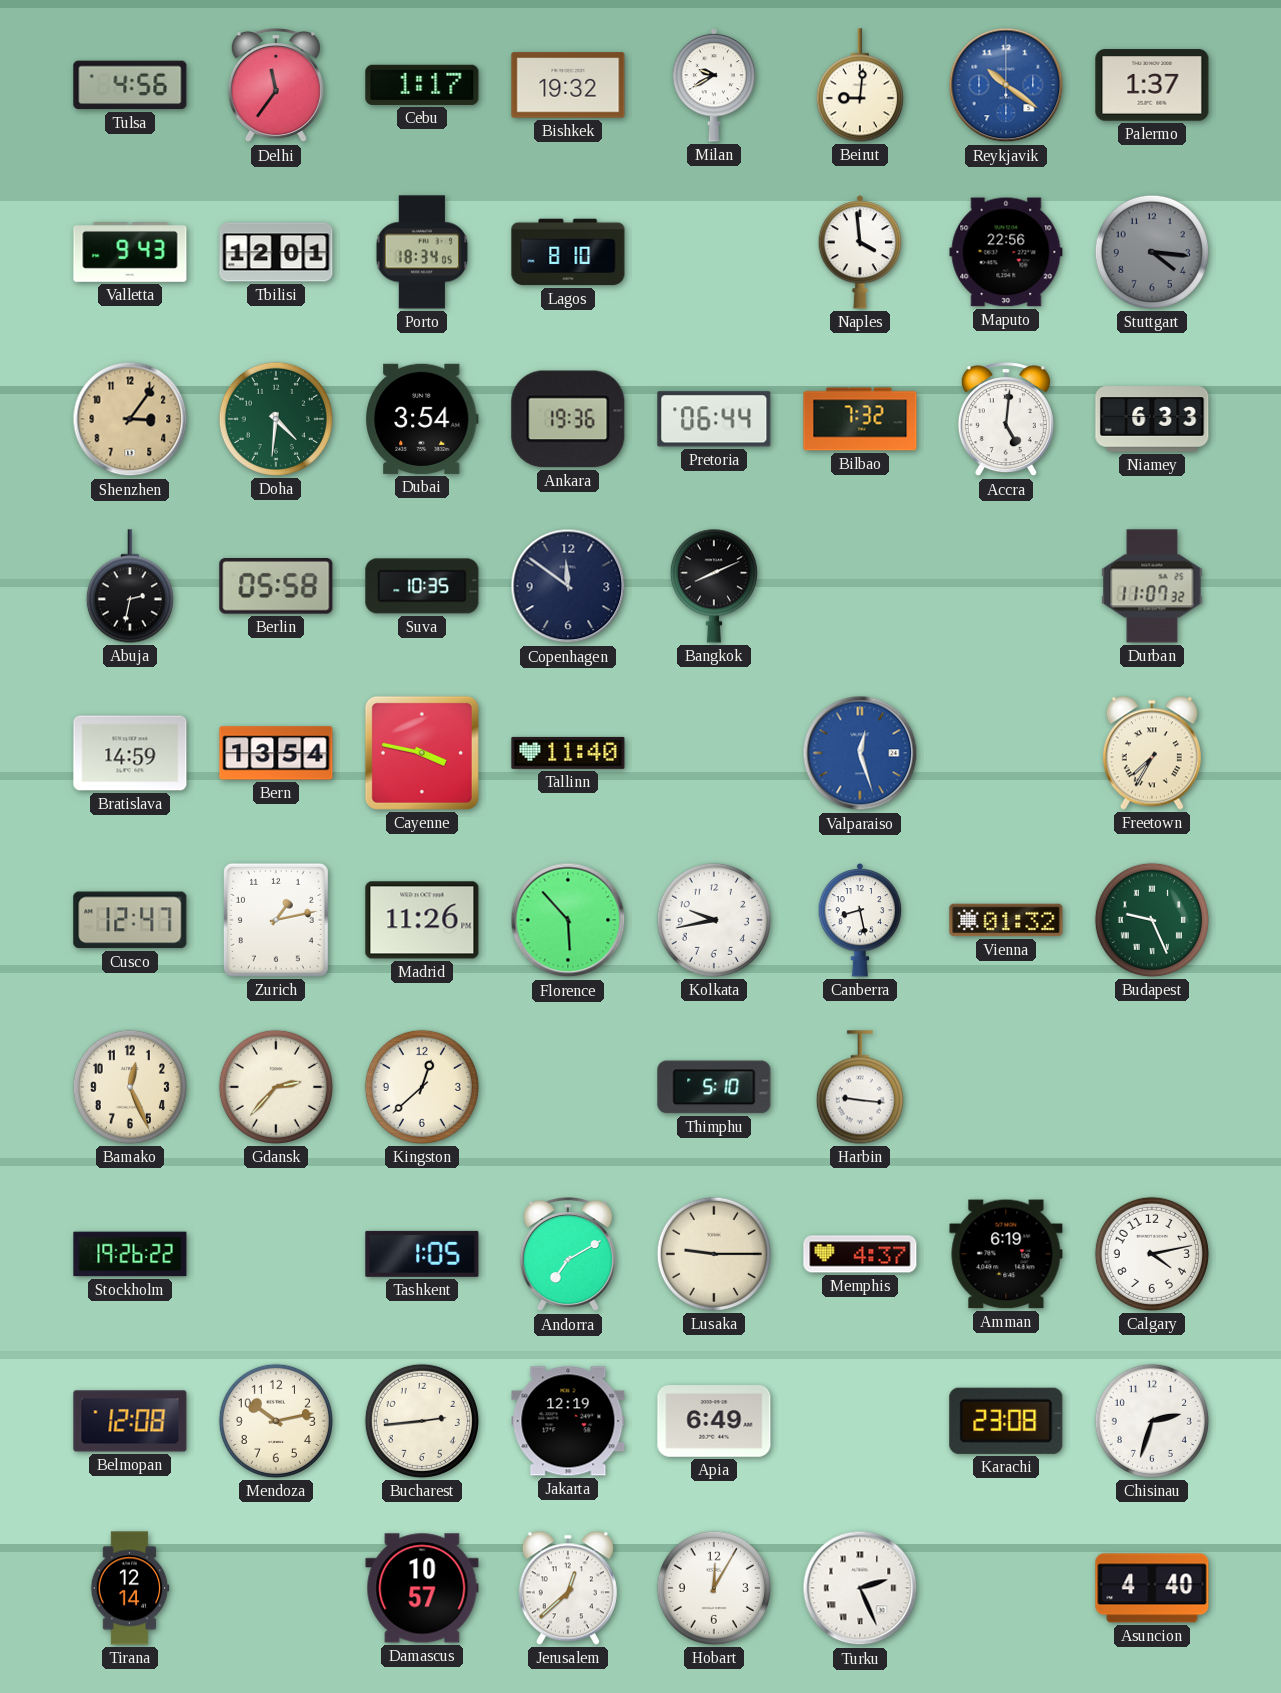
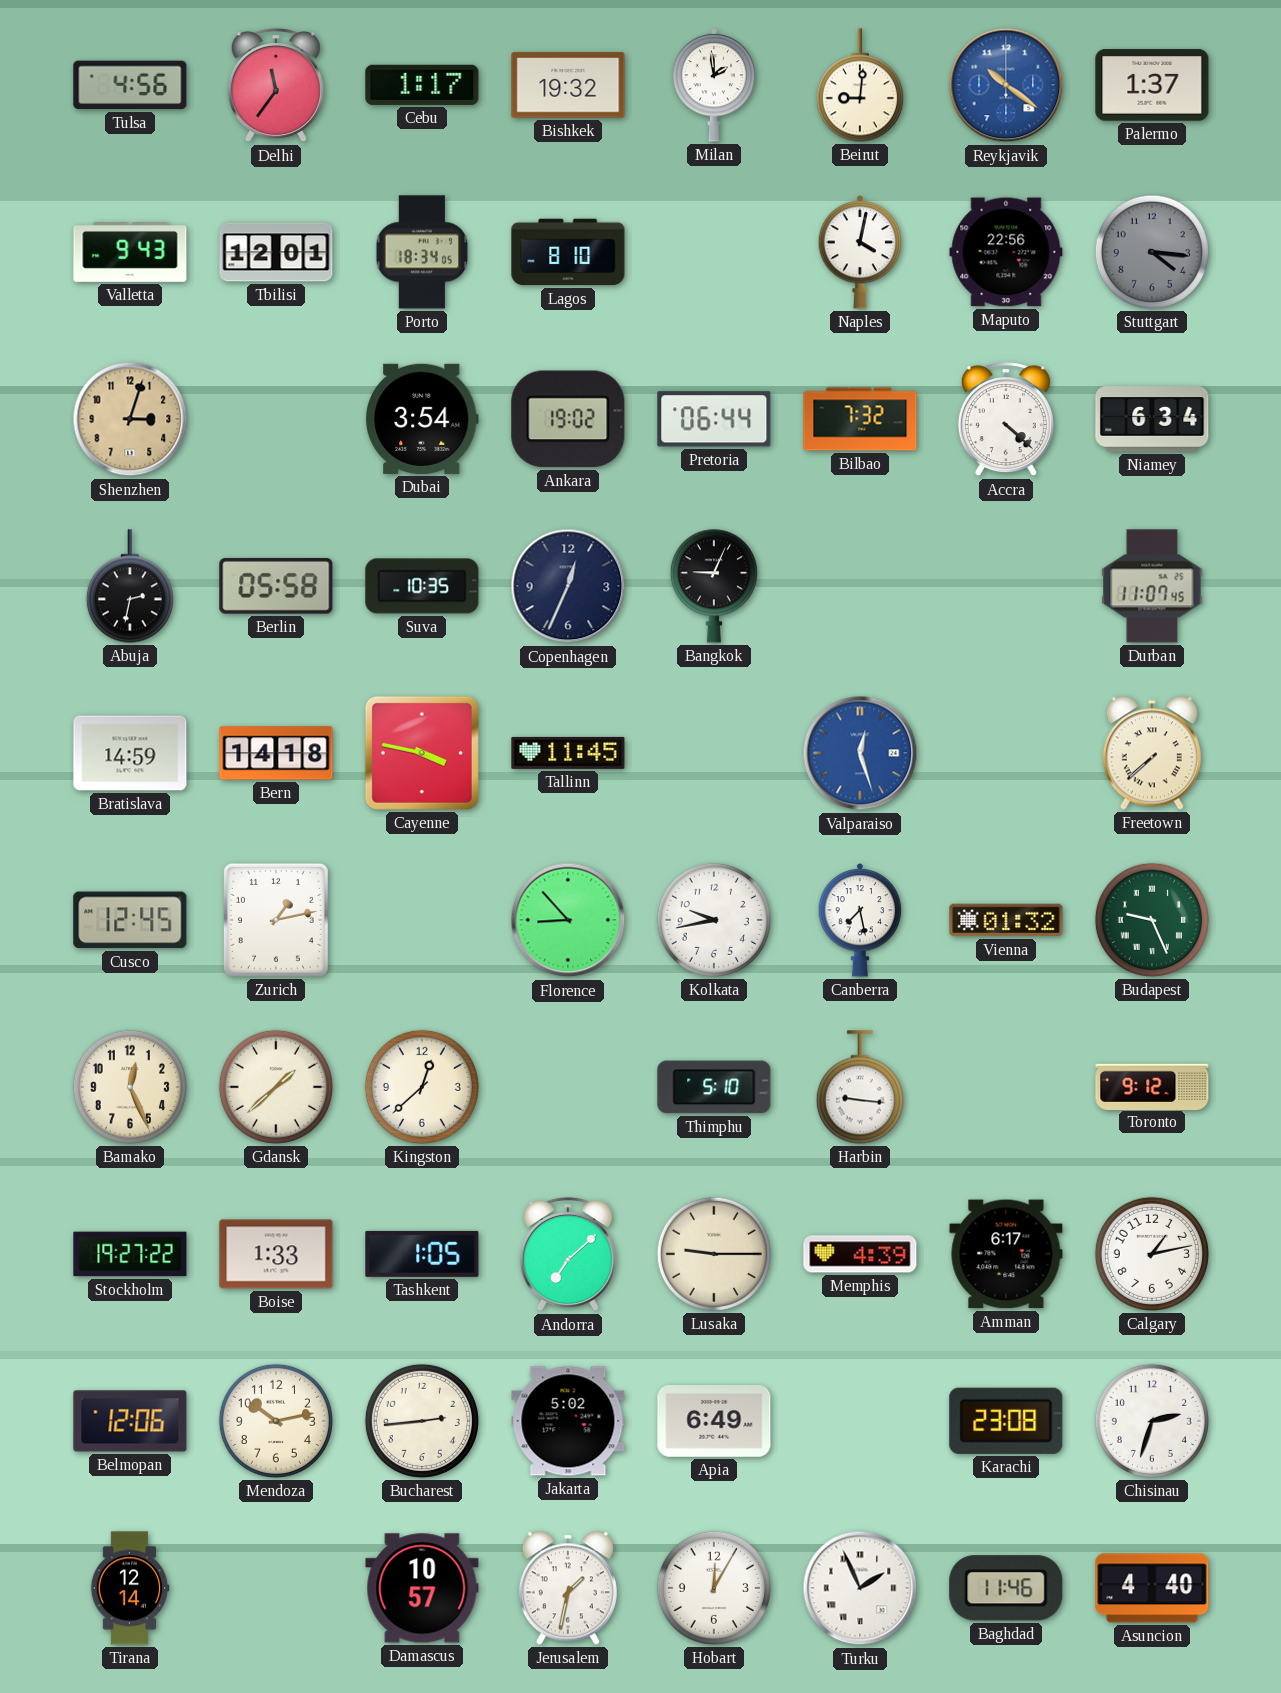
Milan: 9:40 -> 1:59
Naples: 3:59 -> 4:02
Shenzhen: 3:06 -> 3:03
Doha: 4:31 -> none
Ankara: 19:36 -> 19:02
Accra: 5:01 -> 4:22
Niamey: 6:33 -> 6:34
Copenhagen: 11:51 -> 12:34
Bangkok: 8:11 -> 9:04
Durban: 11:07:32 -> 11:07:45
Bern: 13:54 -> 14:18
Tallinn: 11:40 -> 11:45
Freetown: 7:35 -> 7:38
Cusco: 12:47 -> 12:45
Madrid: 11:26 -> none
Florence: 5:53 -> 8:53
Canberra: 8:28 -> 7:28
Gdansk: 2:37 -> 1:38
Toronto: none -> 9:12
Stockholm: 19:26 -> 19:27
Boise: none -> 1:33
Andorra: 7:10 -> 7:08
Memphis: 4:37 -> 4:39
Amman: 6:19 -> 6:17
Calgary: 4:13 -> 1:13
Belmopan: 12:08 -> 12:06
Jakarta: 12:19 -> 5:02
Jerusalem: 12:38 -> 1:32
Turku: 2:26 -> 1:56
Baghdad: none -> 11:46
